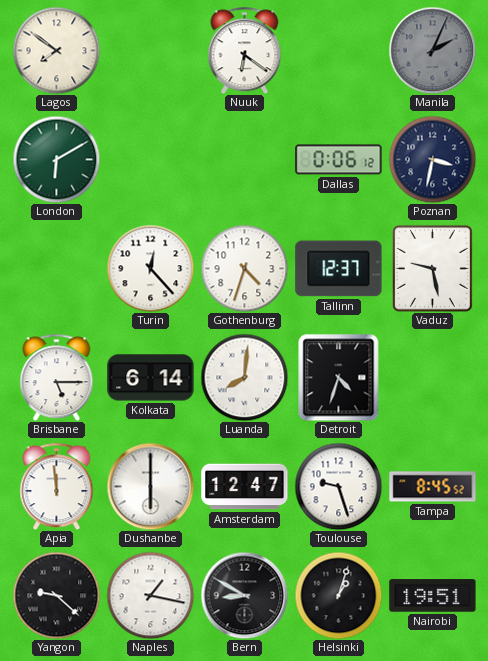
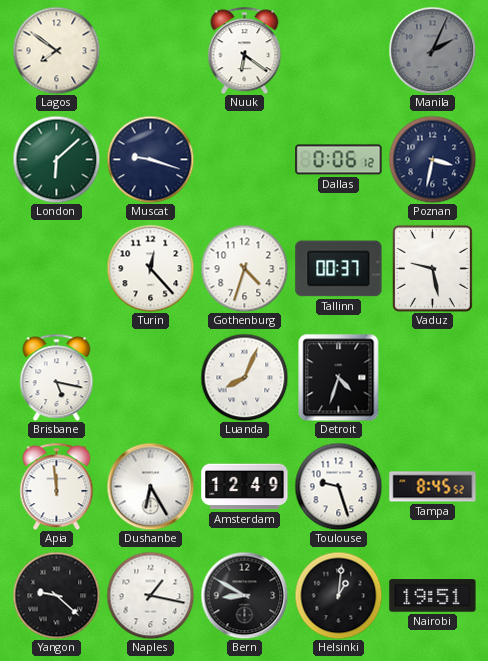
London: 6:10 -> 6:08
Muscat: none -> 9:18
Tallinn: 12:37 -> 00:37
Brisbane: 5:15 -> 5:17
Kolkata: 6:14 -> none
Luanda: 8:01 -> 8:04
Dushanbe: 6:00 -> 6:25
Amsterdam: 12:47 -> 12:49
Helsinki: 1:03 -> 1:01
